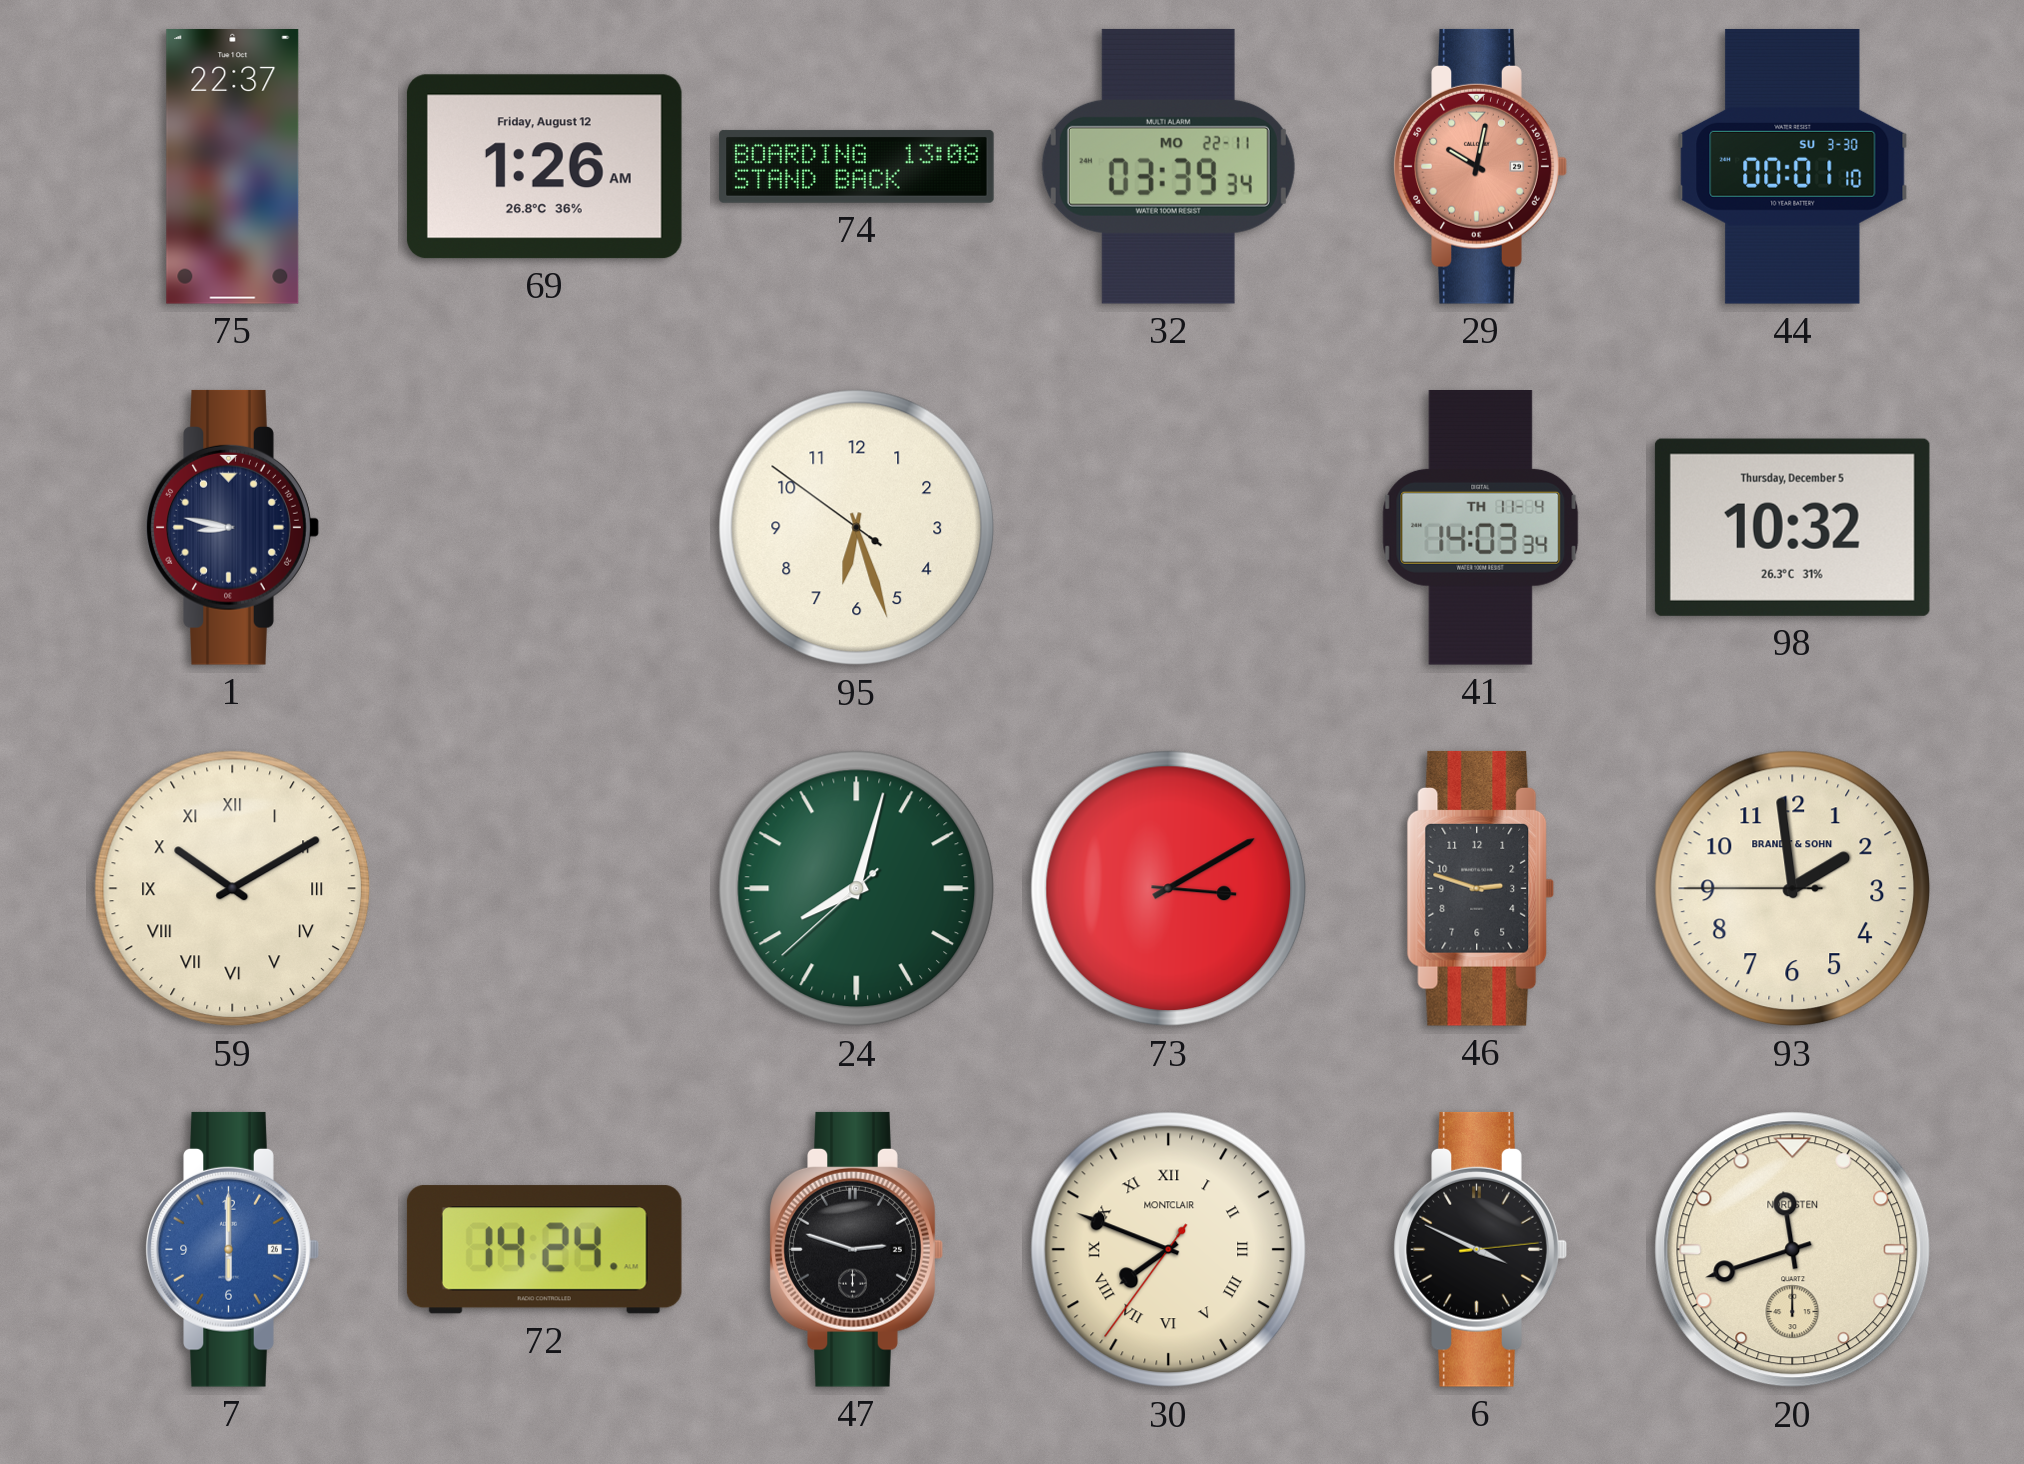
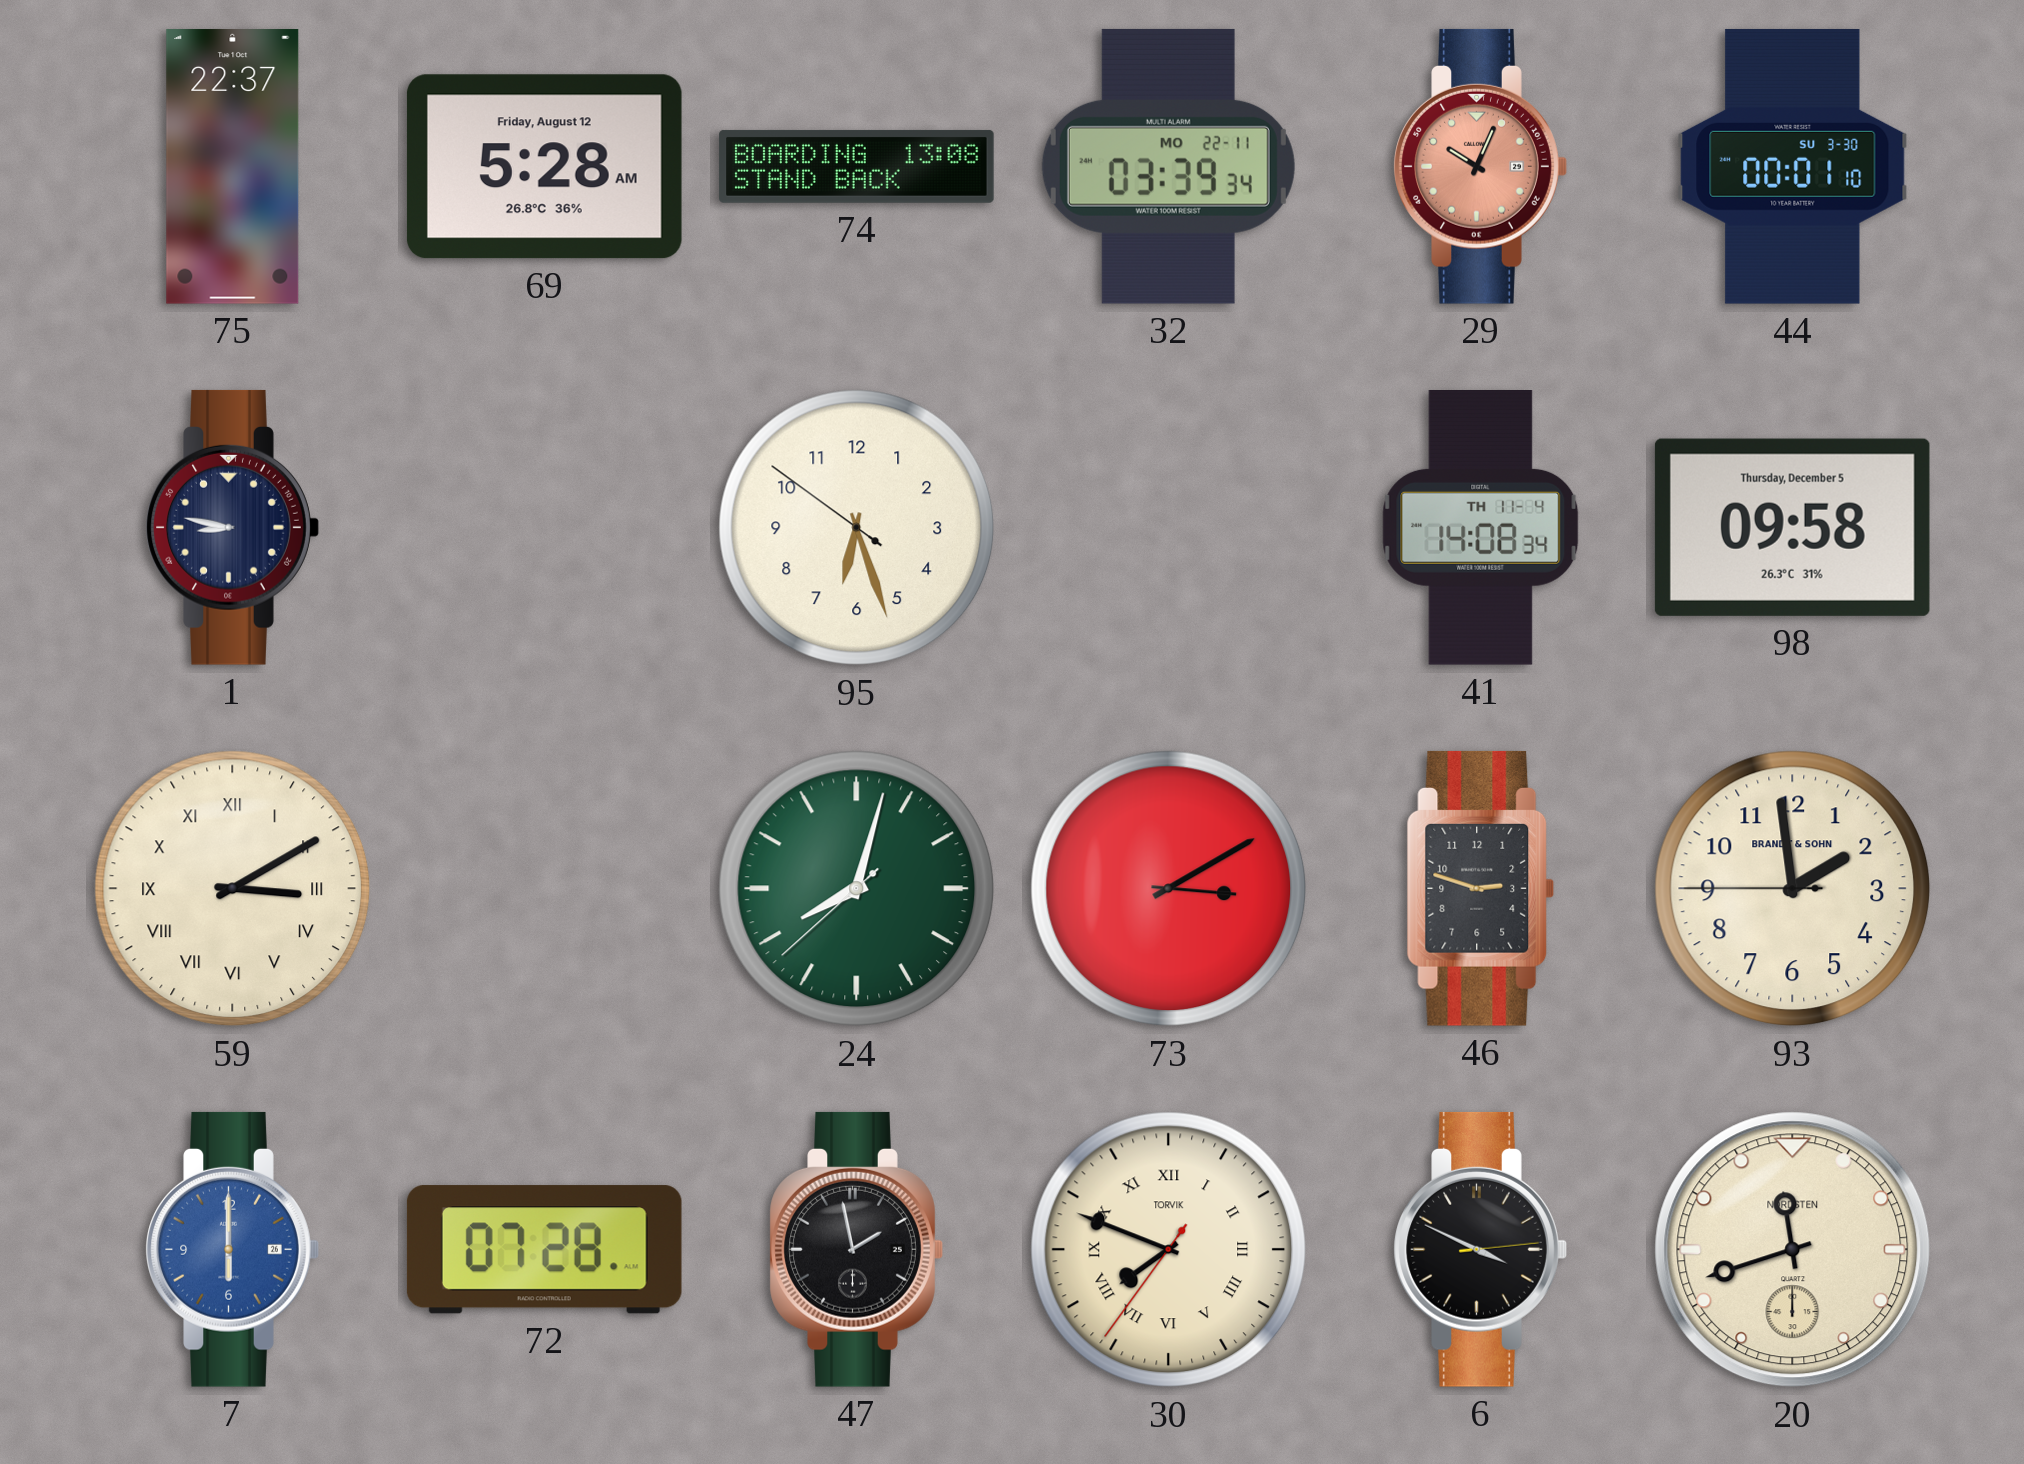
69: 1:26 -> 5:28
29: 10:02 -> 10:04
41: 14:03 -> 14:08
98: 10:32 -> 09:58
59: 10:10 -> 3:10
72: 14:24 -> 07:28
47: 2:48 -> 1:58
30 brand: MONTCLAIR -> TORVIK
